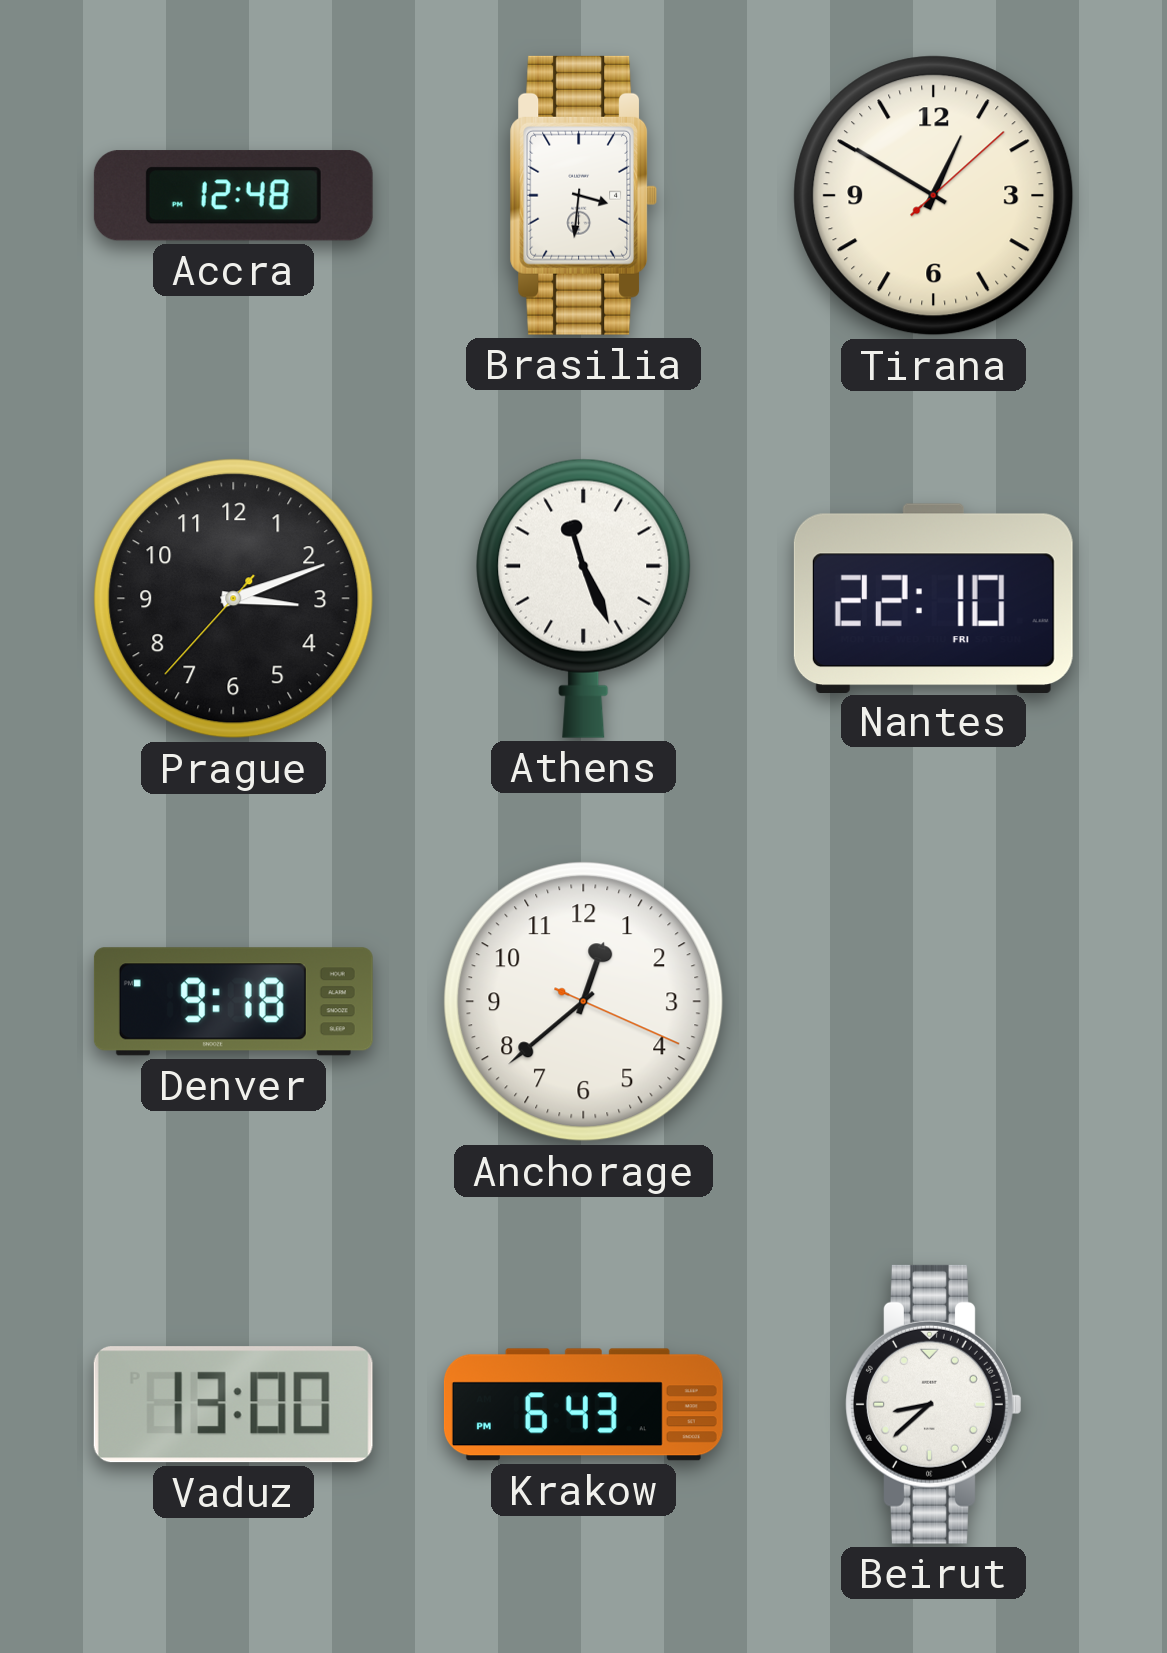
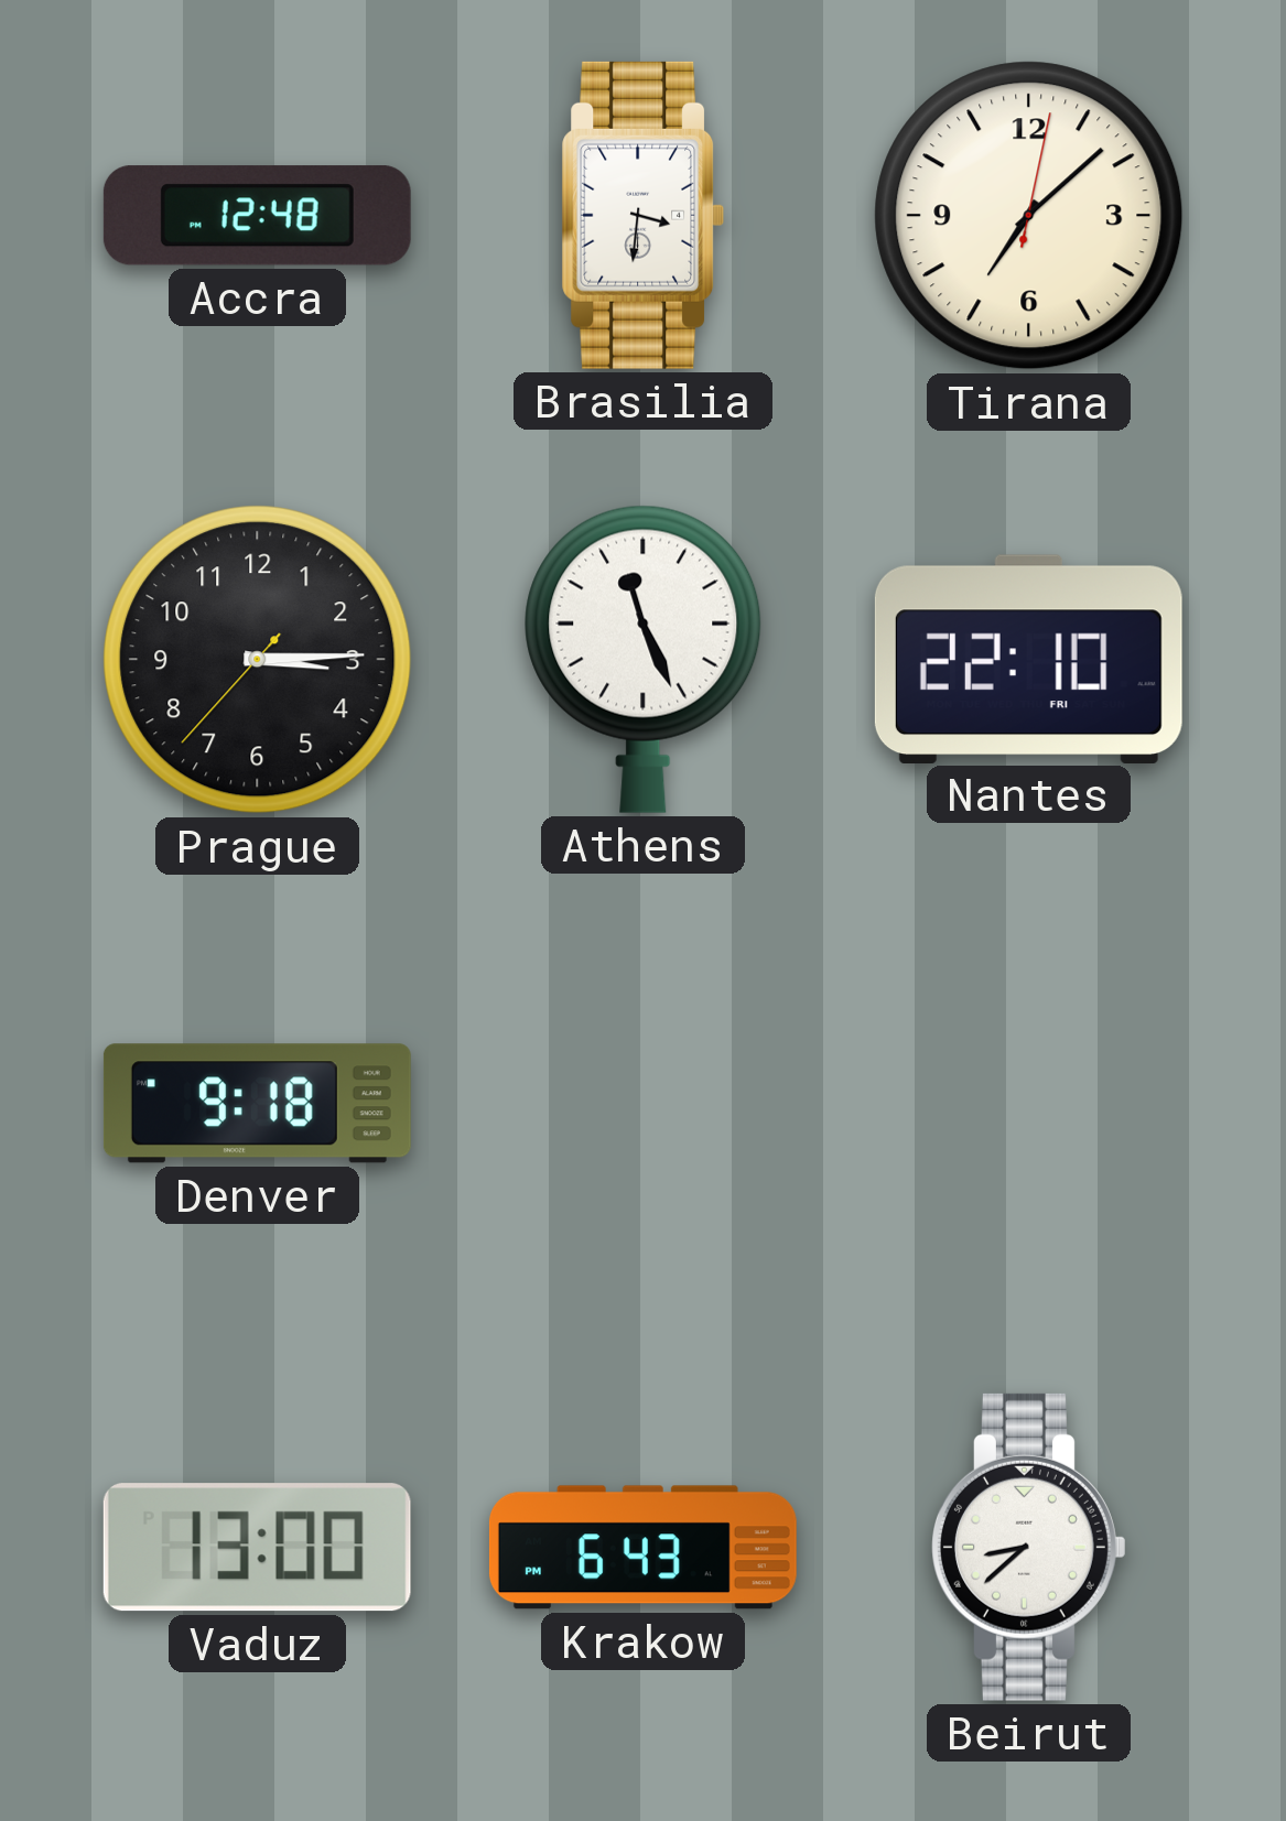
Tirana: 12:50 -> 7:08
Prague: 3:11 -> 3:14
Anchorage: 12:38 -> none
